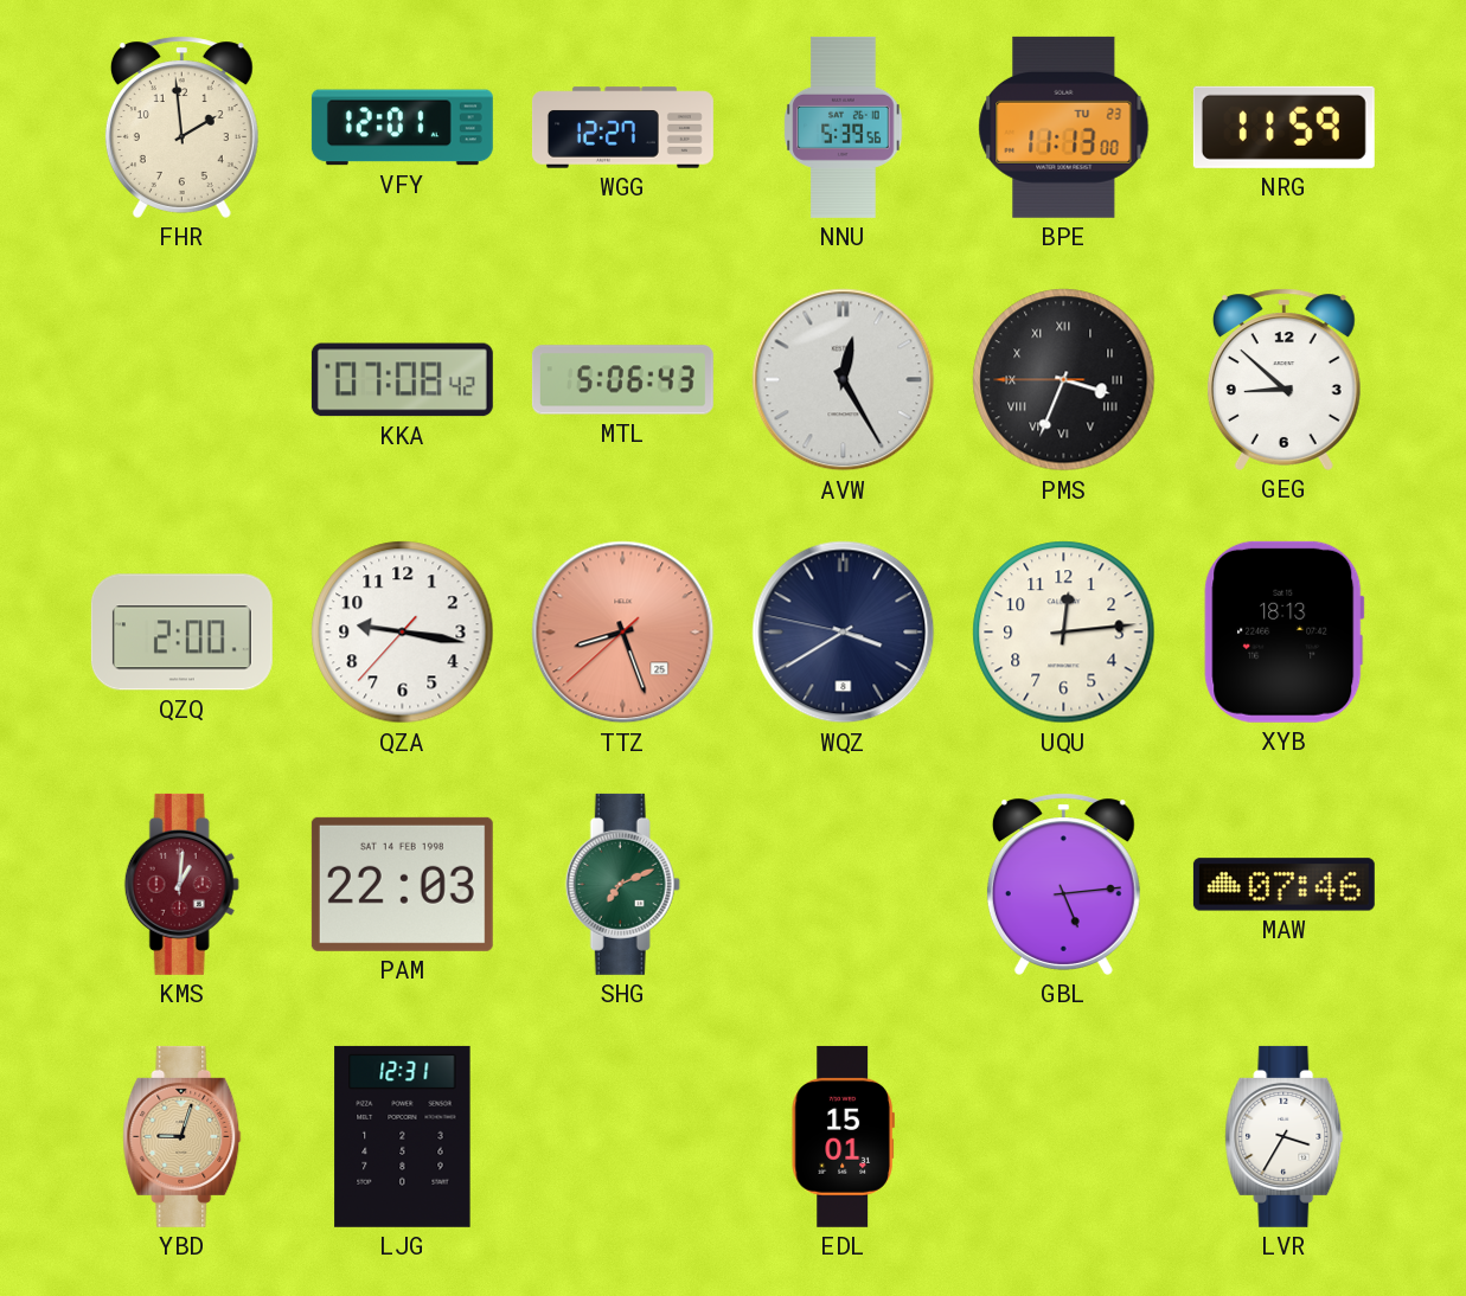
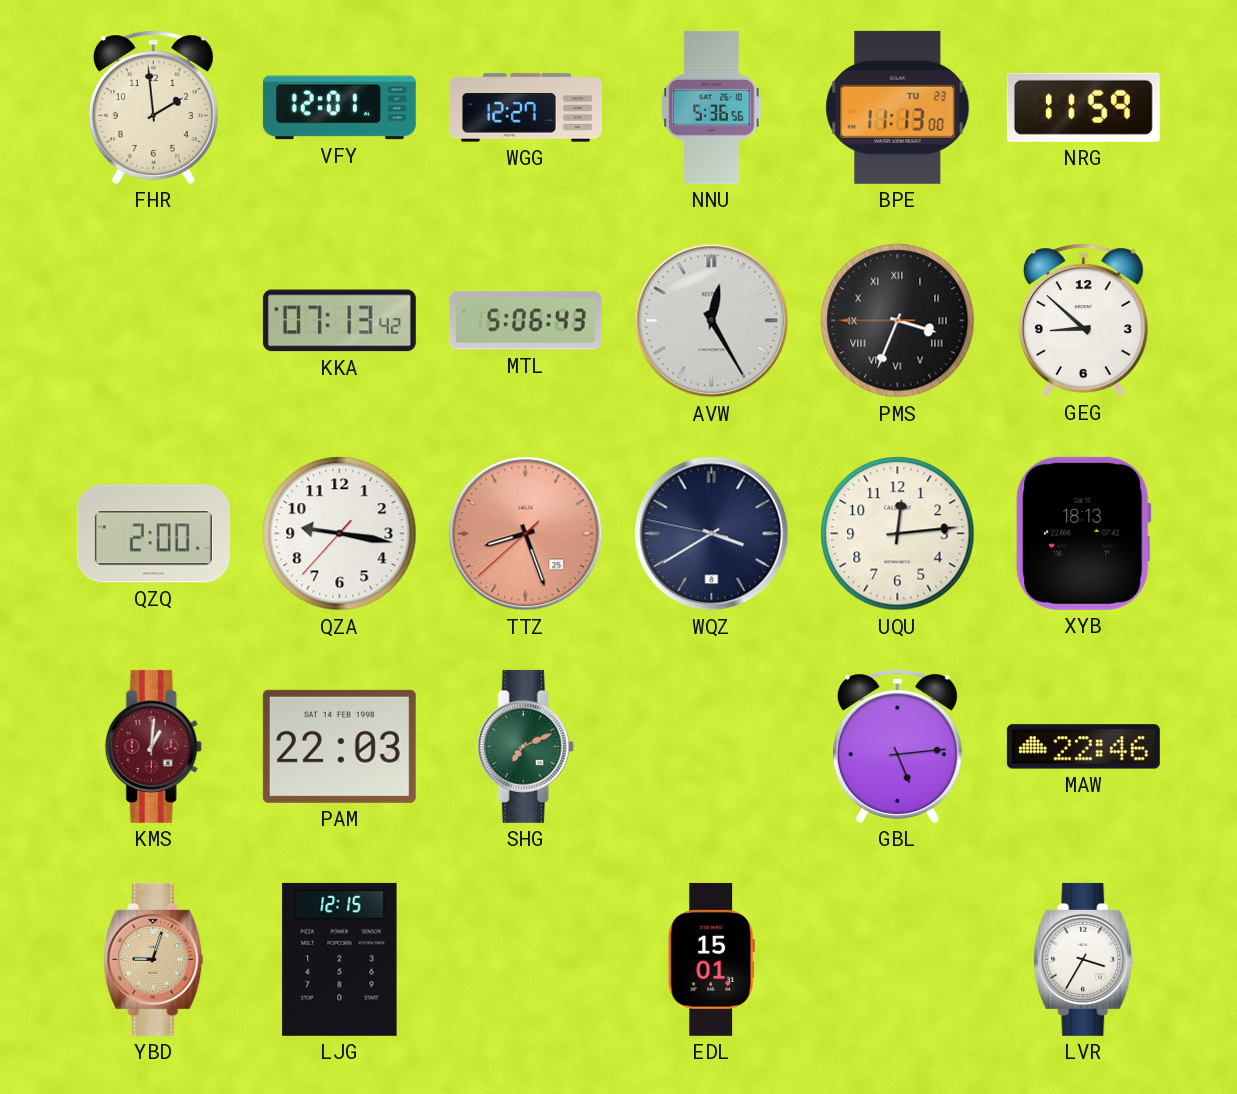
NNU: 5:39 -> 5:36
KKA: 07:08 -> 07:13
MAW: 07:46 -> 22:46
LJG: 12:31 -> 12:15
